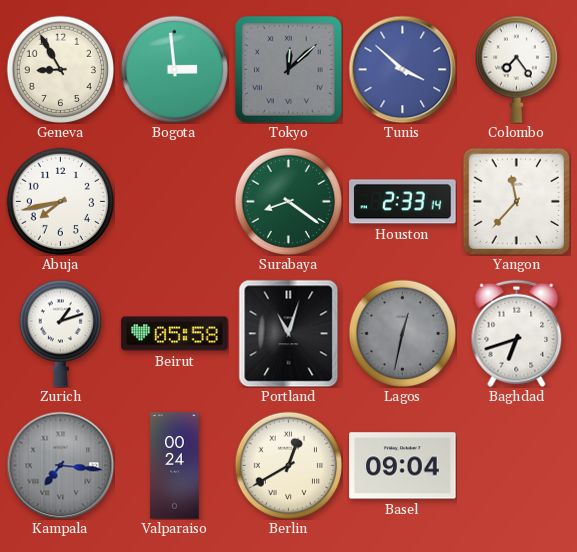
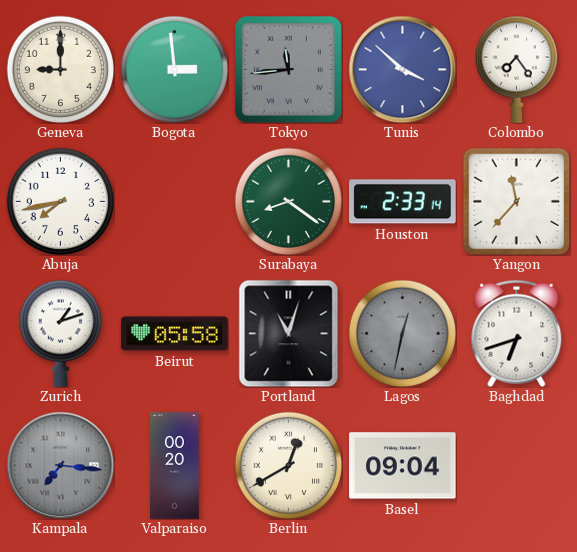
Geneva: 8:55 -> 9:00
Tokyo: 12:08 -> 11:44
Valparaiso: 00:24 -> 00:20
